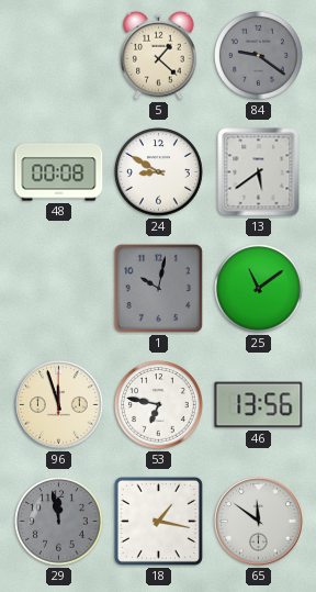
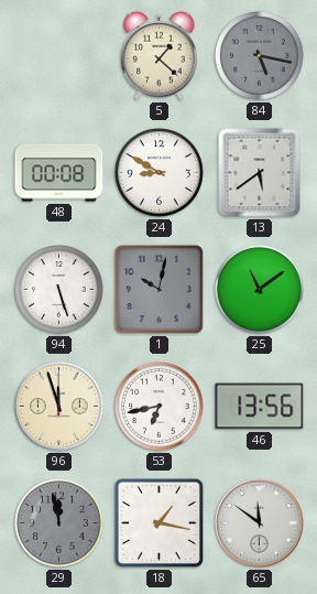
84: 9:21 -> 5:17
94: none -> 5:27
53: 6:47 -> 6:43
